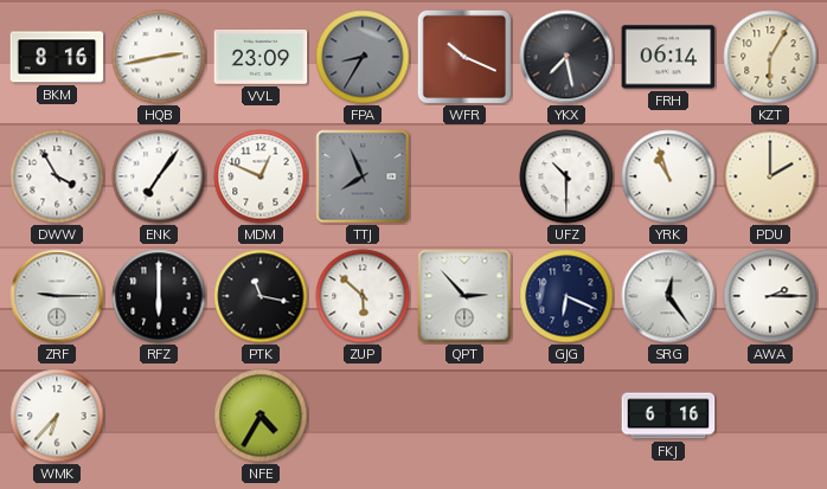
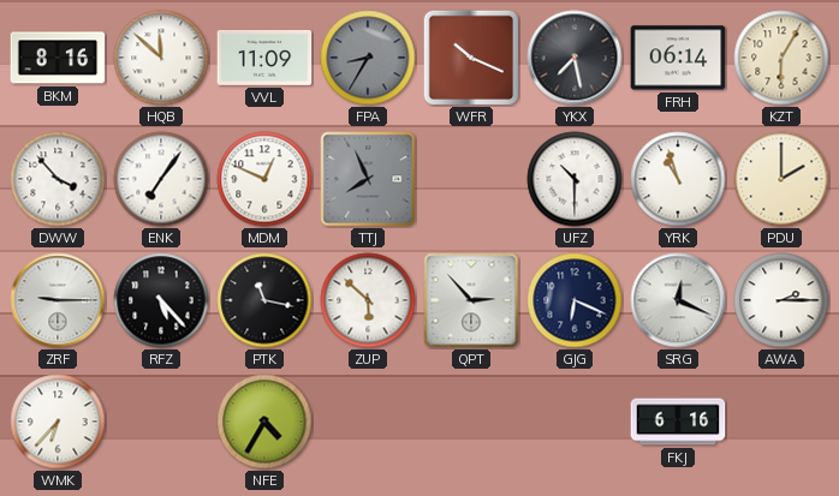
HQB: 2:43 -> 11:52
VVL: 23:09 -> 11:09
DWW: 3:55 -> 3:53
RFZ: 6:00 -> 5:23
SRG: 12:24 -> 12:19
